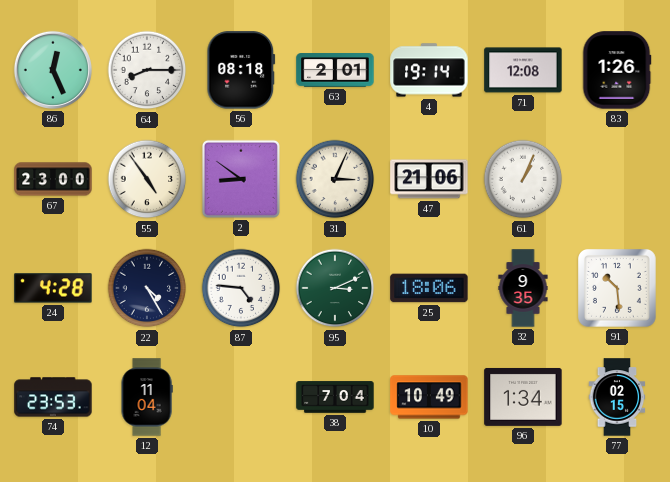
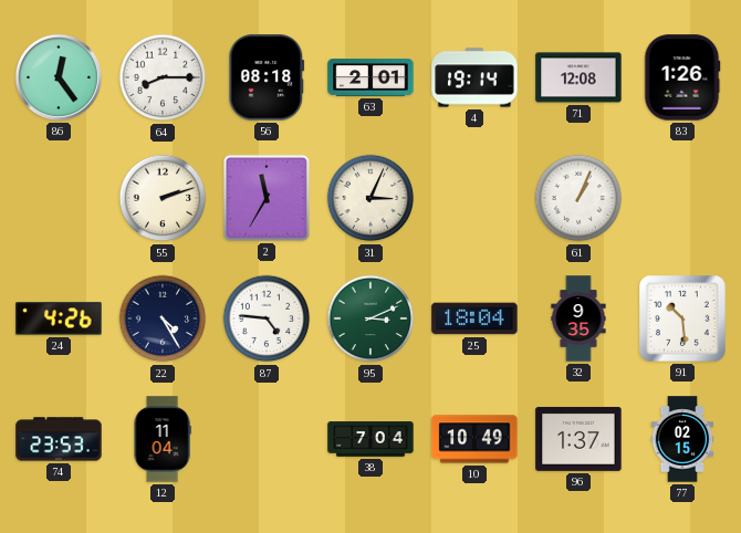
86: 12:26 -> 12:24
67: 23:00 -> none
55: 4:54 -> 2:12
2: 8:51 -> 11:35
47: 21:06 -> none
24: 4:28 -> 4:26
25: 18:06 -> 18:04
96: 1:34 -> 1:37
